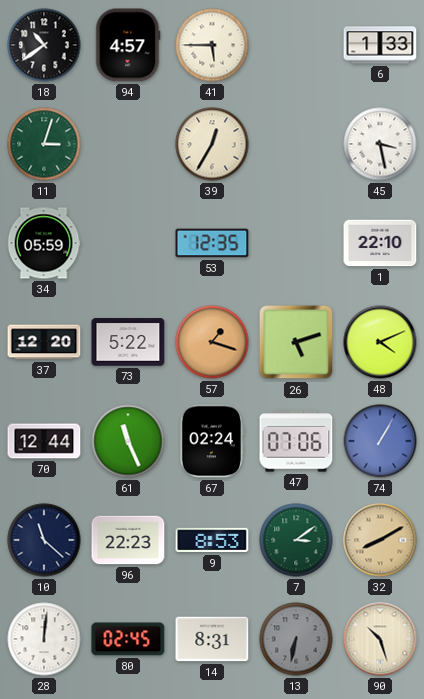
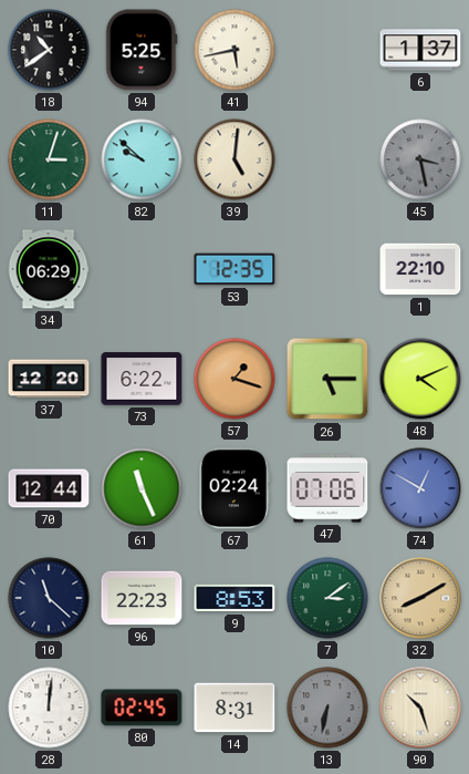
94: 4:57 -> 5:25
41: 5:45 -> 5:43
6: 1:33 -> 1:37
82: none -> 9:52
39: 12:35 -> 5:01
45 dial: white -> grey
34: 05:59 -> 06:29
73: 5:22 -> 6:22
26: 5:12 -> 5:15
74: 1:05 -> 12:50
